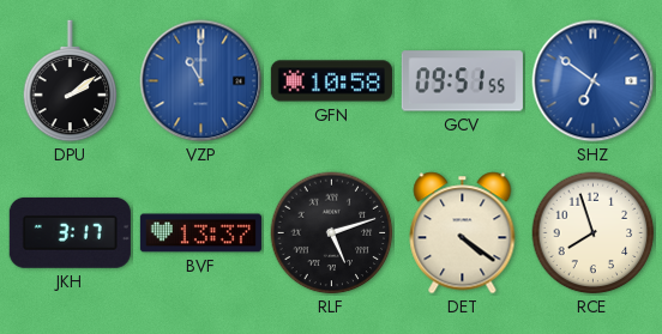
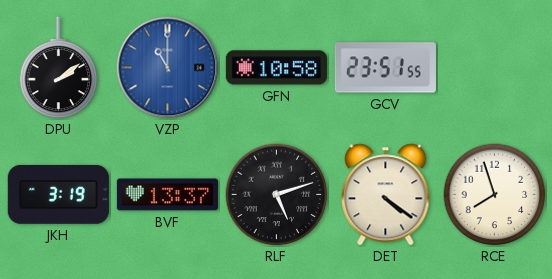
GCV: 09:51 -> 23:51
SHZ: 6:51 -> none
JKH: 3:17 -> 3:19
